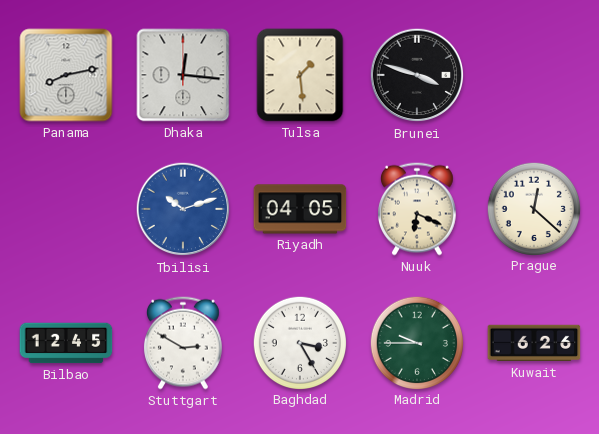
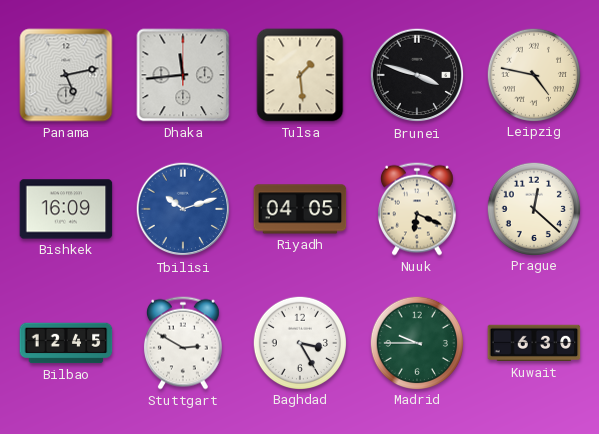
Panama: 8:13 -> 5:13
Dhaka: 12:16 -> 11:44
Leipzig: none -> 4:47
Bishkek: none -> 16:09
Kuwait: 6:26 -> 6:30
